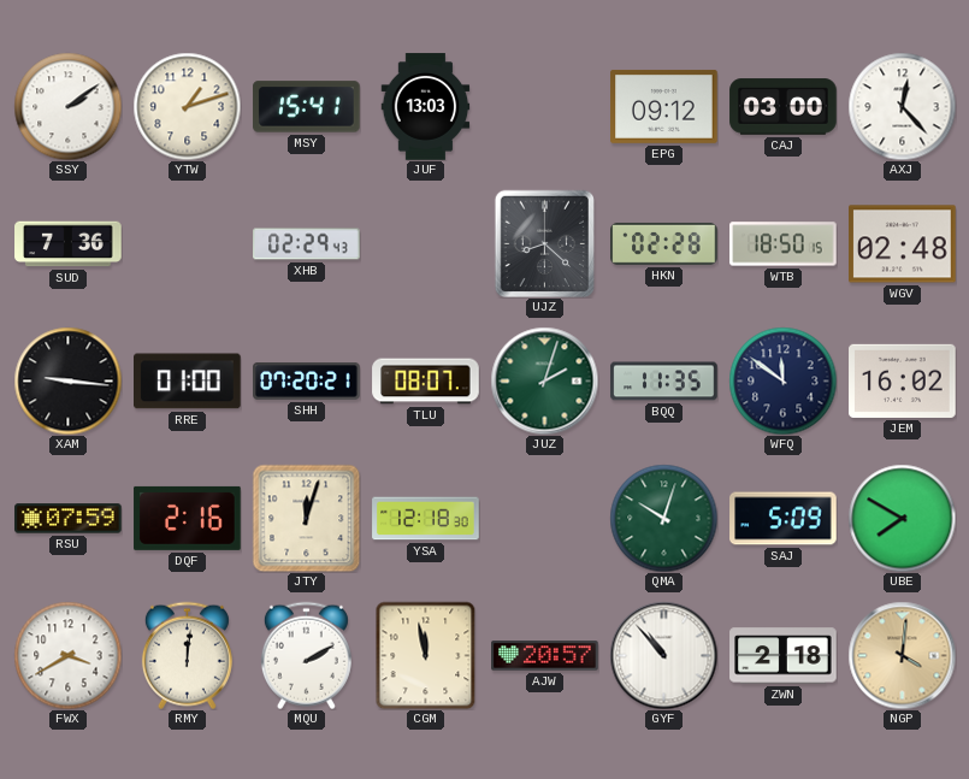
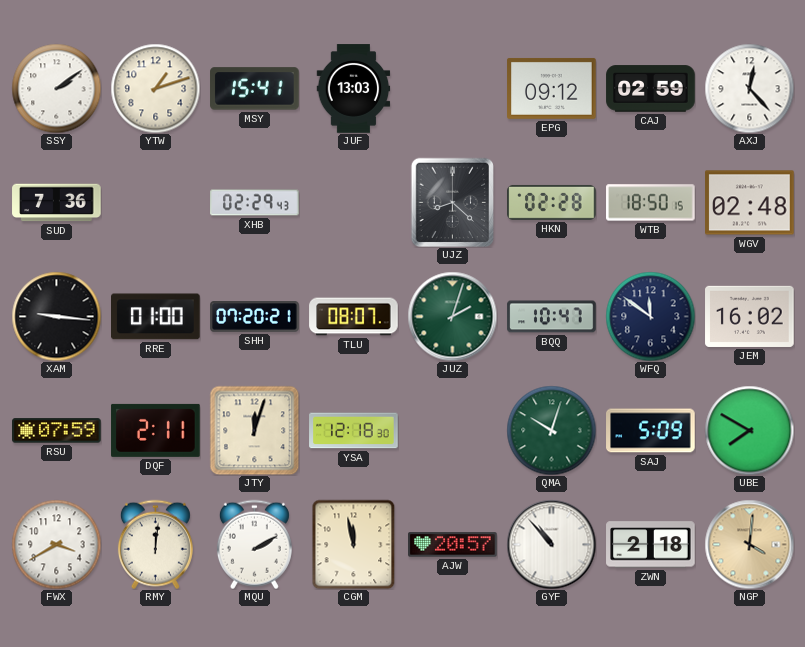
CAJ: 03:00 -> 02:59
BQQ: 11:35 -> 10:47
DQF: 2:16 -> 2:11
